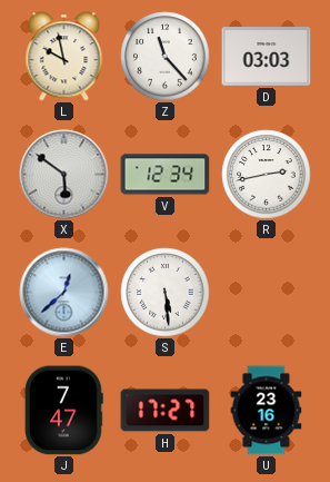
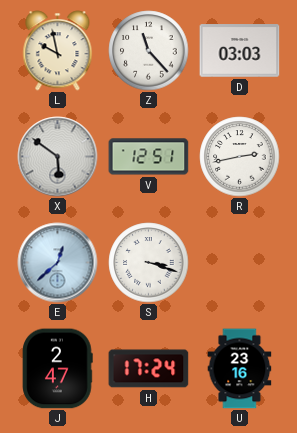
V: 12:34 -> 12:51
S: 5:29 -> 3:18
J: 7:47 -> 2:47
H: 17:27 -> 17:24
